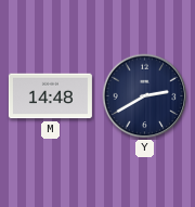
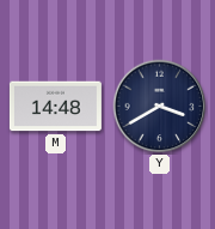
Y: 2:40 -> 3:40
